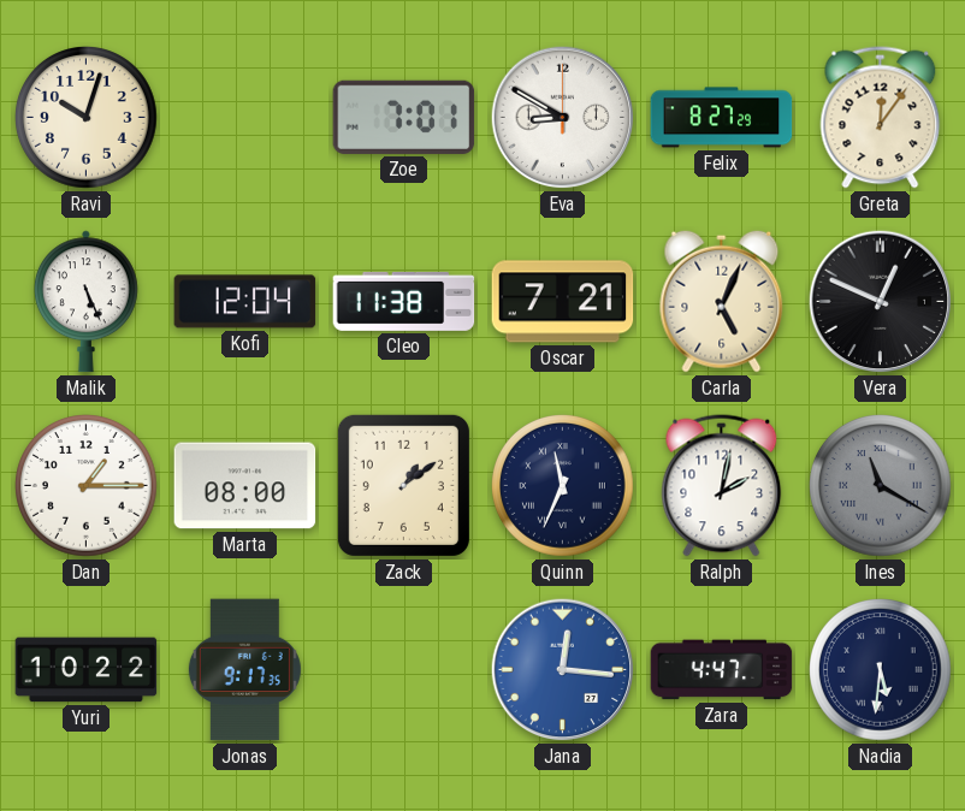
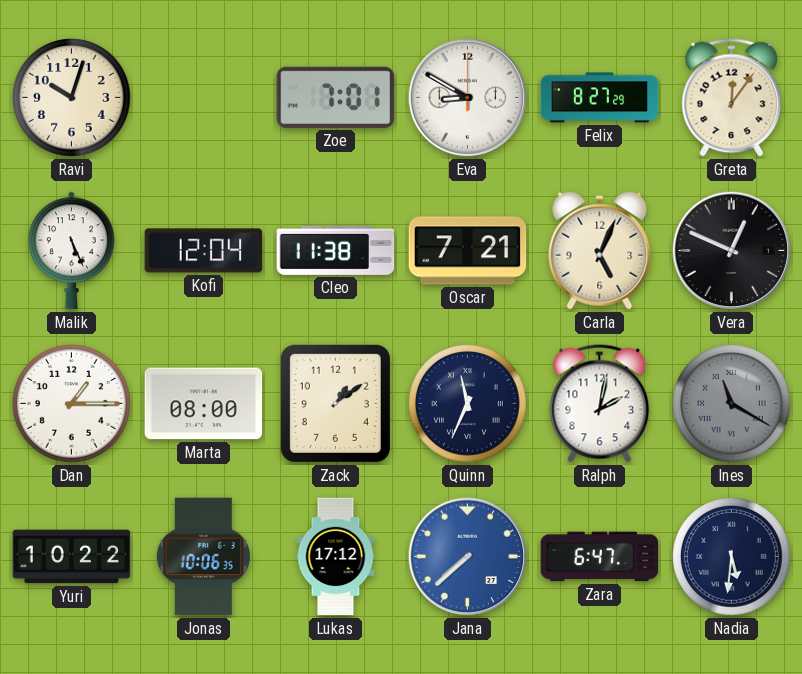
Jonas: 9:17 -> 10:06
Lukas: none -> 17:12
Jana: 12:16 -> 7:38
Zara: 4:47 -> 6:47
